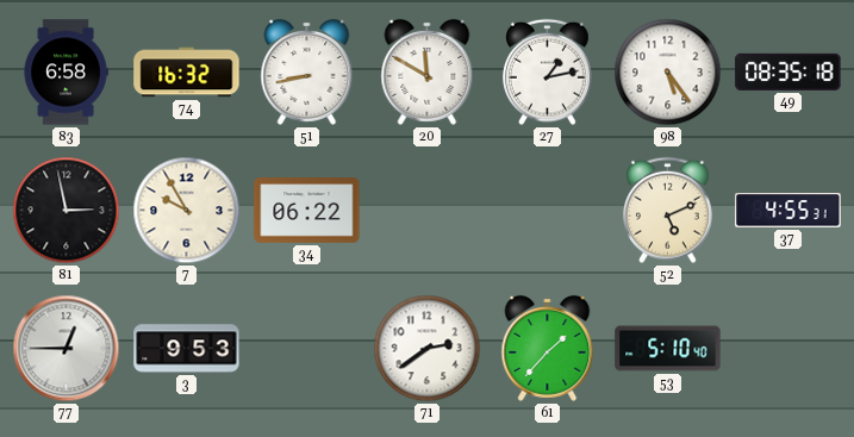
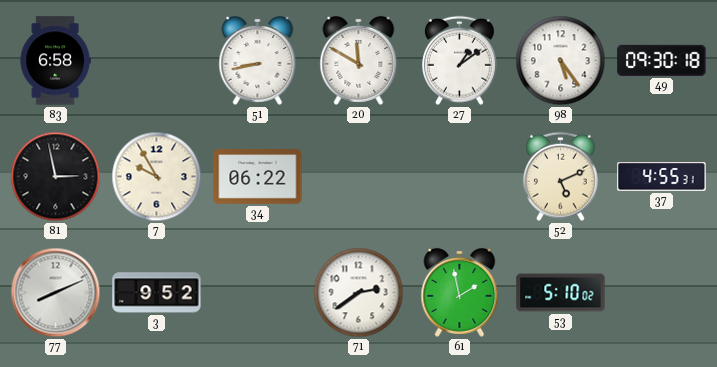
74: 16:32 -> none
27: 1:13 -> 1:09
49: 08:35 -> 09:30
77: 12:45 -> 8:11
3: 9:53 -> 9:52
61: 1:37 -> 1:58
53: 5:10:40 -> 5:10:02
